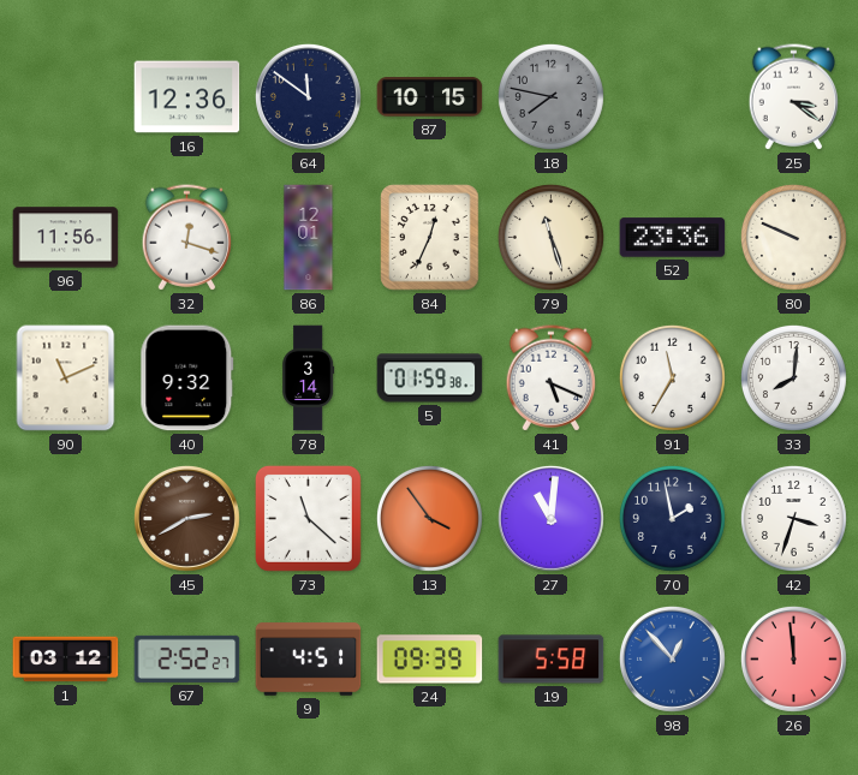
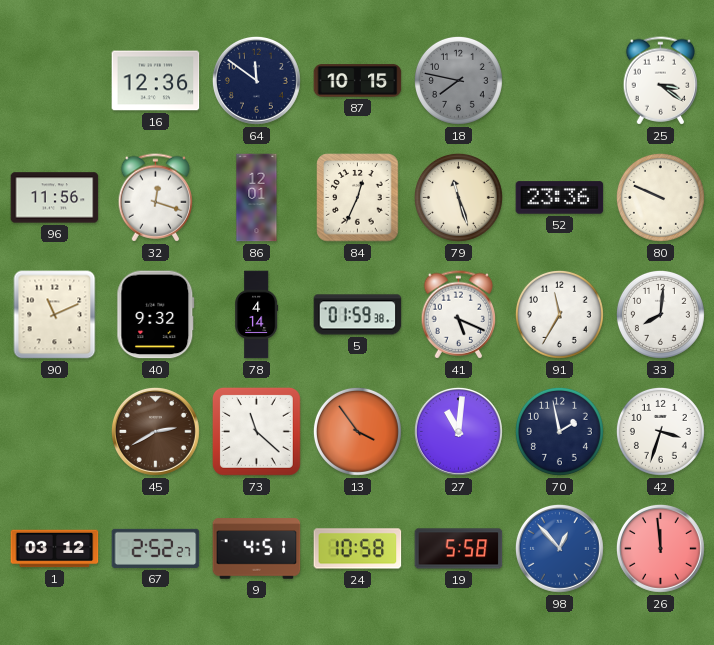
78: 3:14 -> 4:14
24: 09:39 -> 10:58
